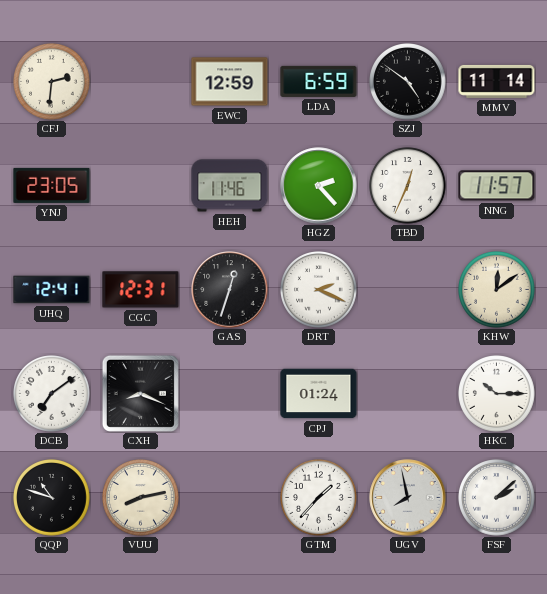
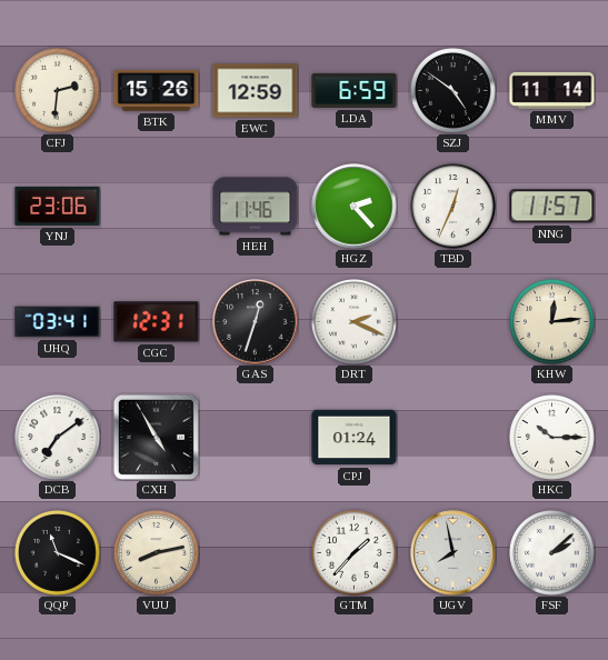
BTK: none -> 15:26
YNJ: 23:05 -> 23:06
UHQ: 12:41 -> 03:41
KHW: 12:09 -> 12:14
CXH: 8:19 -> 4:55
QQP: 10:48 -> 11:19
